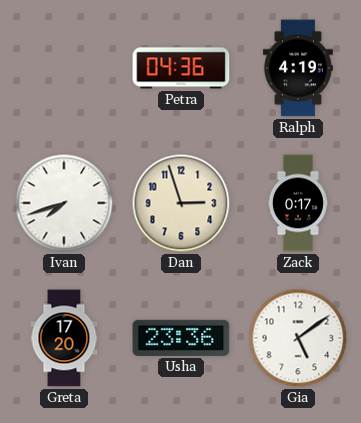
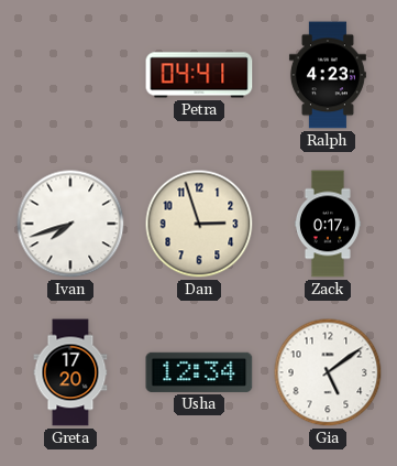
Petra: 04:36 -> 04:41
Ralph: 4:19 -> 4:23
Usha: 23:36 -> 12:34
